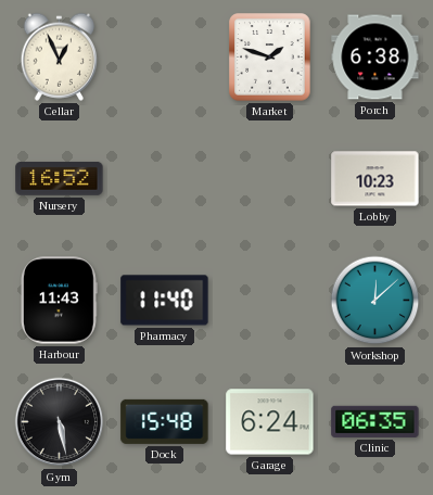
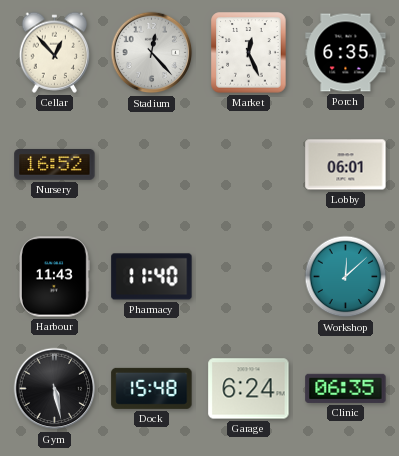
Cellar: 12:56 -> 12:53
Stadium: none -> 12:23
Market: 1:48 -> 12:26
Porch: 6:38 -> 6:35
Lobby: 10:23 -> 06:01
